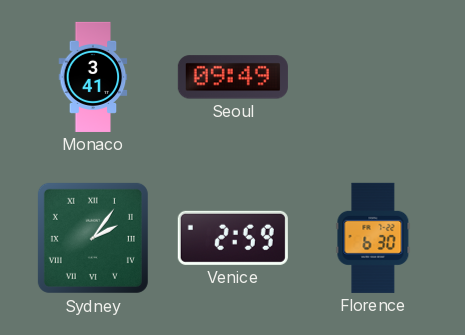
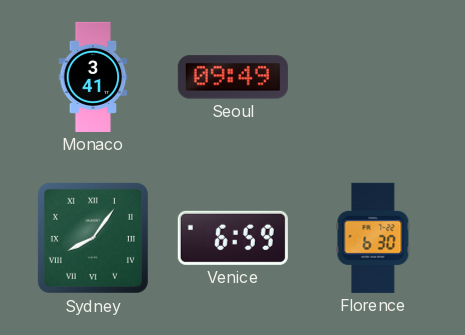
Sydney: 2:06 -> 8:06
Venice: 2:59 -> 6:59
